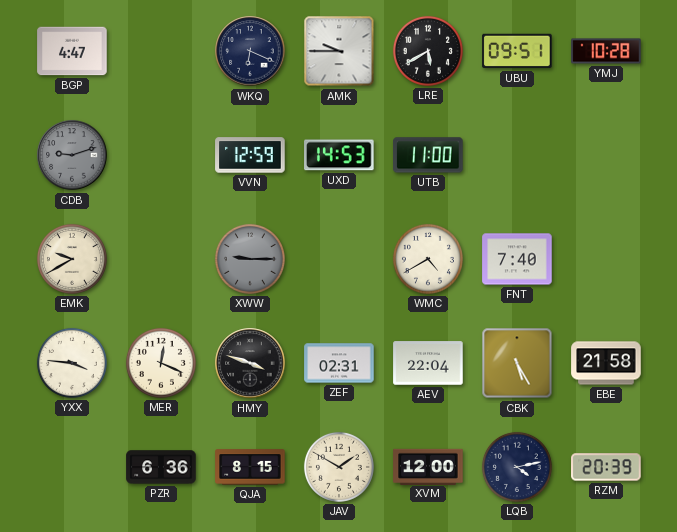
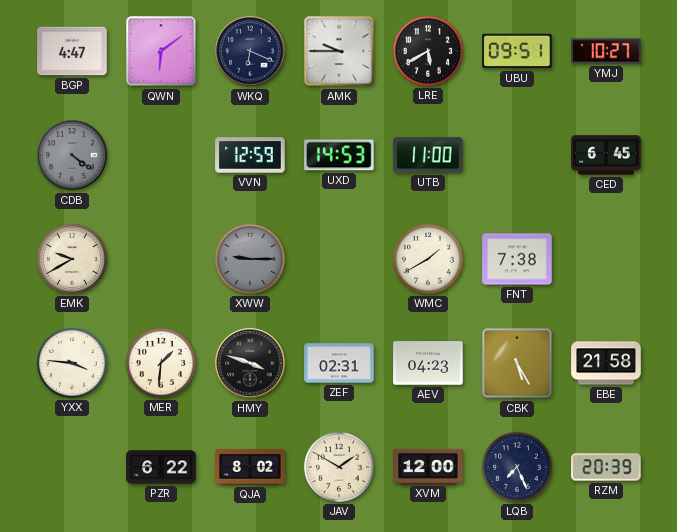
QWN: none -> 6:09
YMJ: 10:28 -> 10:27
CDB: 9:12 -> 4:21
CED: none -> 6:45
WMC: 4:40 -> 1:40
FNT: 7:40 -> 7:38
MER: 12:19 -> 1:31
AEV: 22:04 -> 04:23
PZR: 6:36 -> 6:22
QJA: 8:15 -> 8:02
LQB: 4:13 -> 7:26
